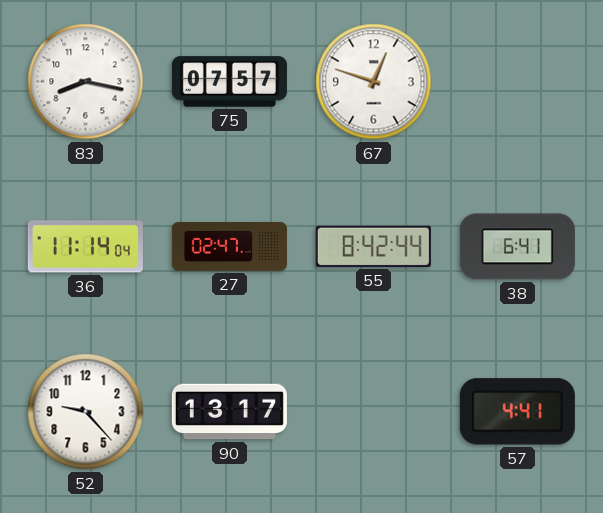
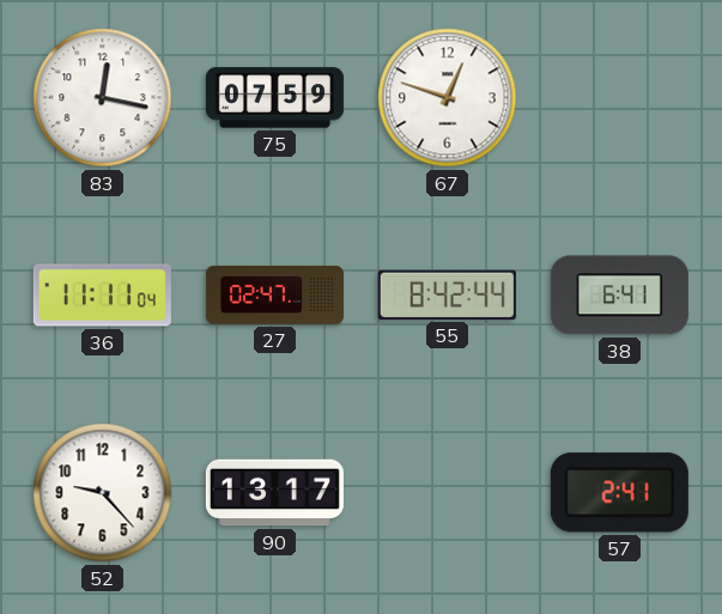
83: 8:17 -> 12:17
75: 07:57 -> 07:59
36: 11:14 -> 11:11
57: 4:41 -> 2:41
